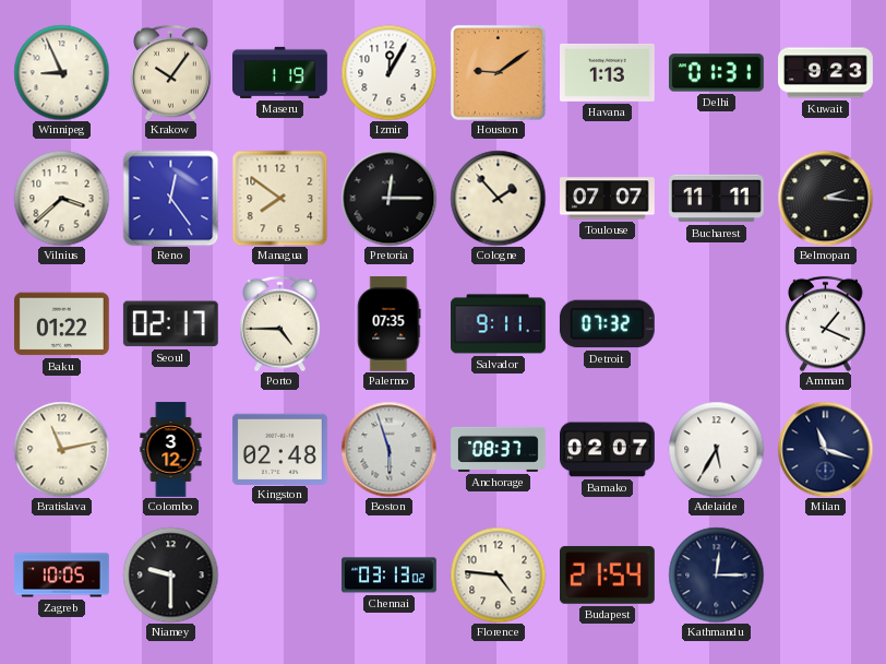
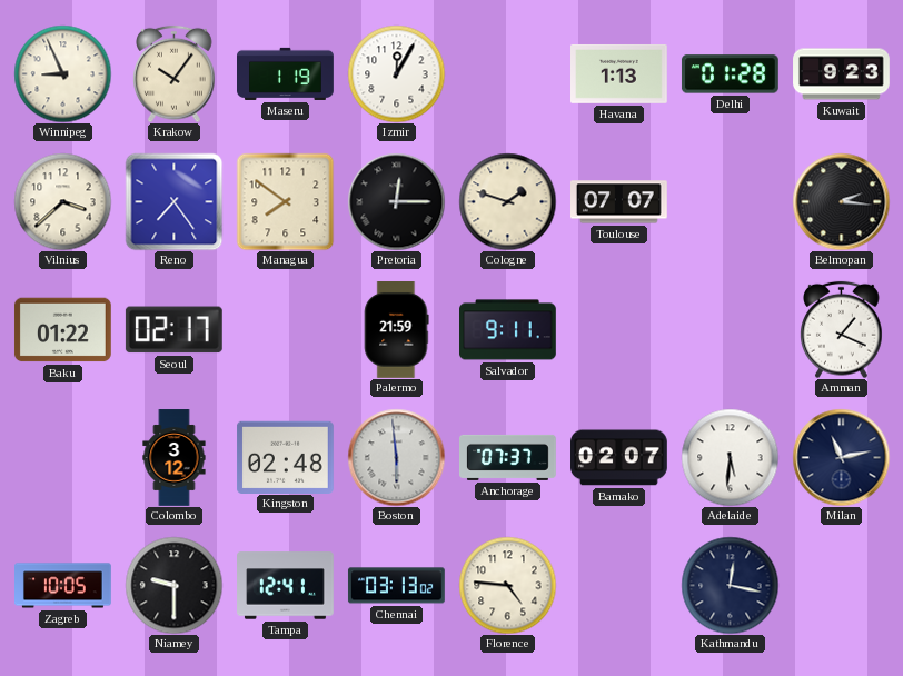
Houston: 9:09 -> none
Delhi: 01:31 -> 01:28
Reno: 12:24 -> 7:24
Cologne: 1:53 -> 1:48
Bucharest: 11:11 -> none
Porto: 4:45 -> none
Palermo: 07:35 -> 21:59
Detroit: 07:32 -> none
Bratislava: 11:13 -> none
Boston: 5:57 -> 5:59
Anchorage: 08:37 -> 07:37
Adelaide: 5:35 -> 5:31
Milan: 11:18 -> 11:13
Tampa: none -> 12:41
Budapest: 21:54 -> none
Kathmandu: 12:15 -> 12:17
